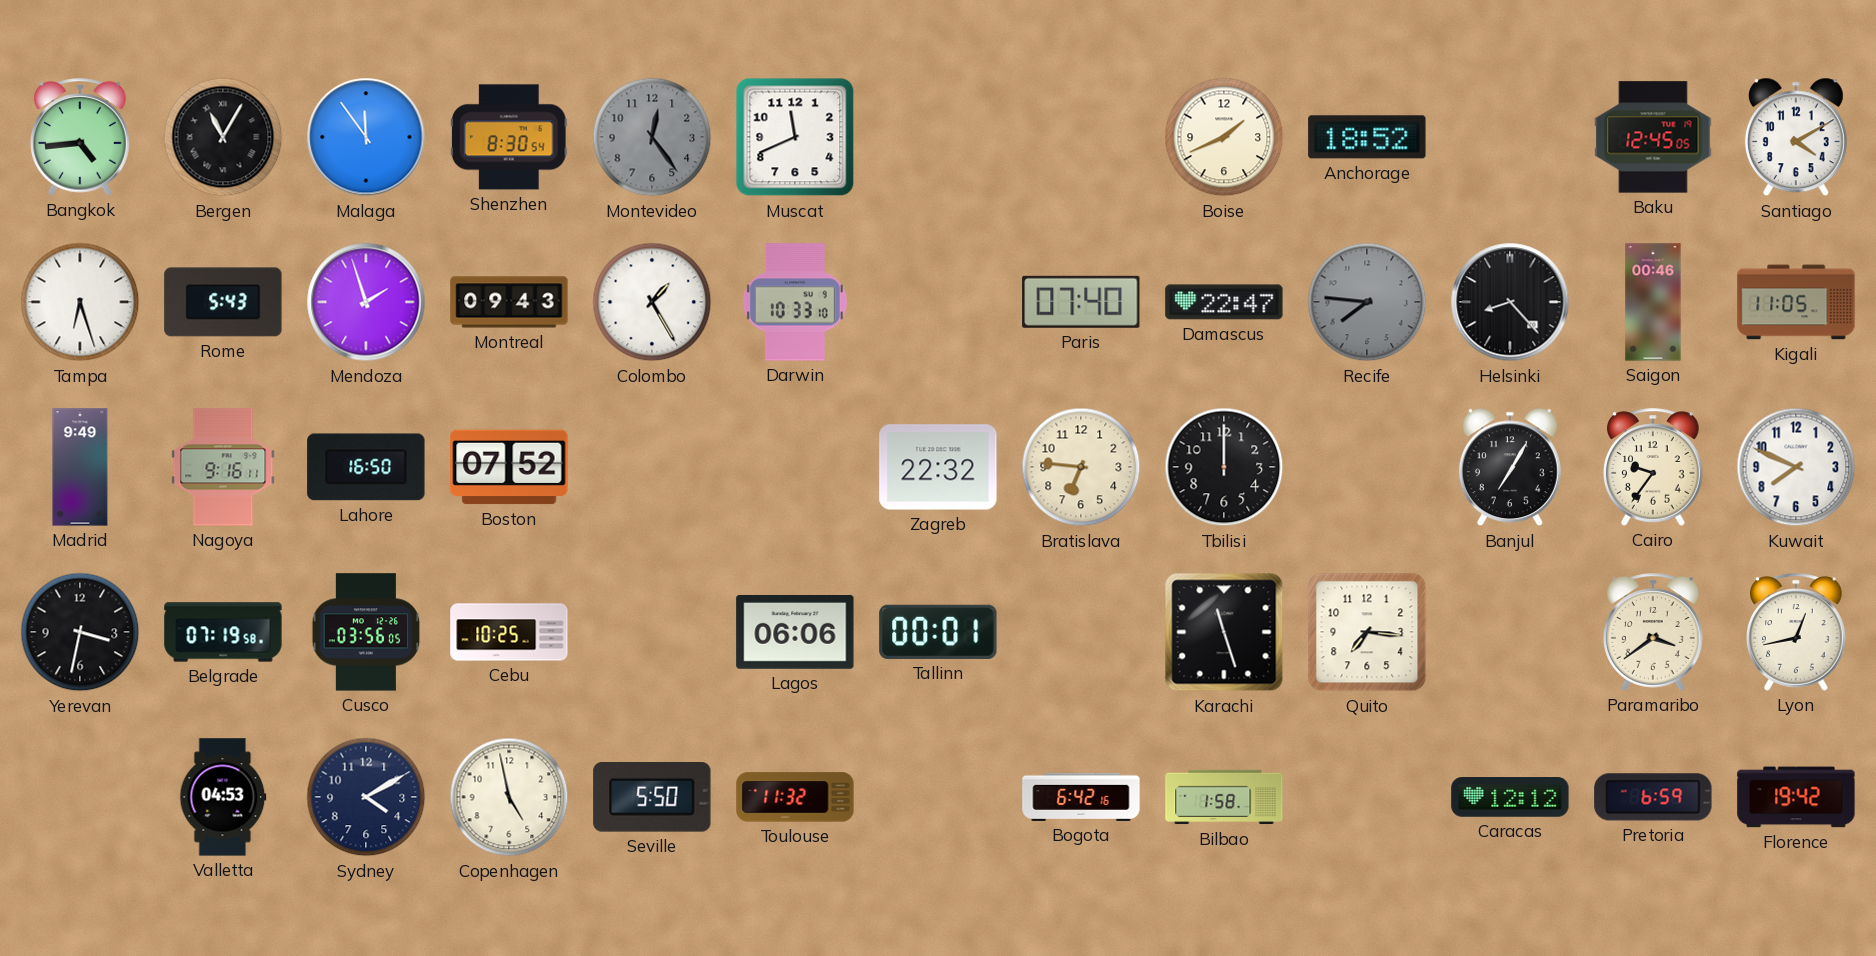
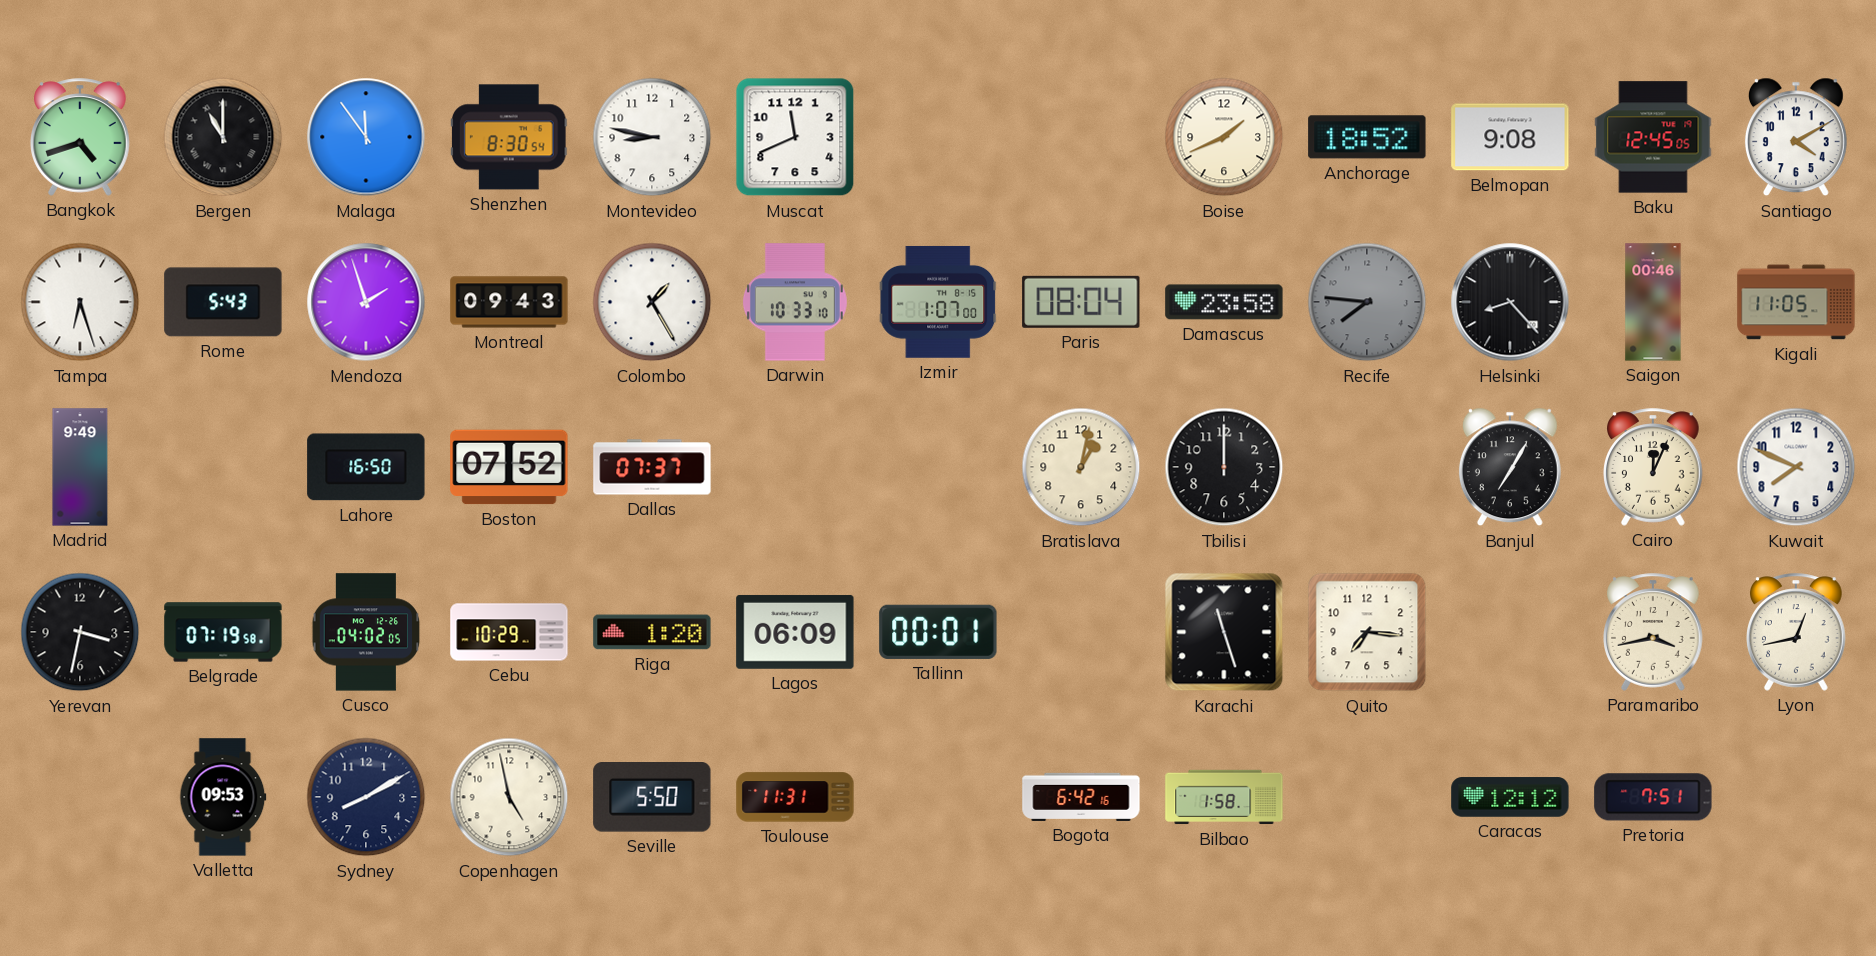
Bangkok: 4:44 -> 4:42
Bergen: 11:05 -> 11:00
Montevideo: 12:24 -> 8:47
Montevideo dial: grey -> white
Belmopan: none -> 9:08
Izmir: none -> 1:07
Paris: 07:40 -> 08:04
Damascus: 22:47 -> 23:58
Nagoya: 9:16 -> none
Dallas: none -> 07:37
Zagreb: 22:32 -> none
Bratislava: 6:46 -> 1:02
Cairo: 9:36 -> 12:04
Cusco: 03:56 -> 04:02
Cebu: 10:25 -> 10:29
Riga: none -> 1:20
Lagos: 06:06 -> 06:09
Paramaribo: 3:39 -> 3:43
Valletta: 04:53 -> 09:53
Sydney: 4:10 -> 8:10
Toulouse: 11:32 -> 11:31
Pretoria: 6:59 -> 7:51
Florence: 19:42 -> none
